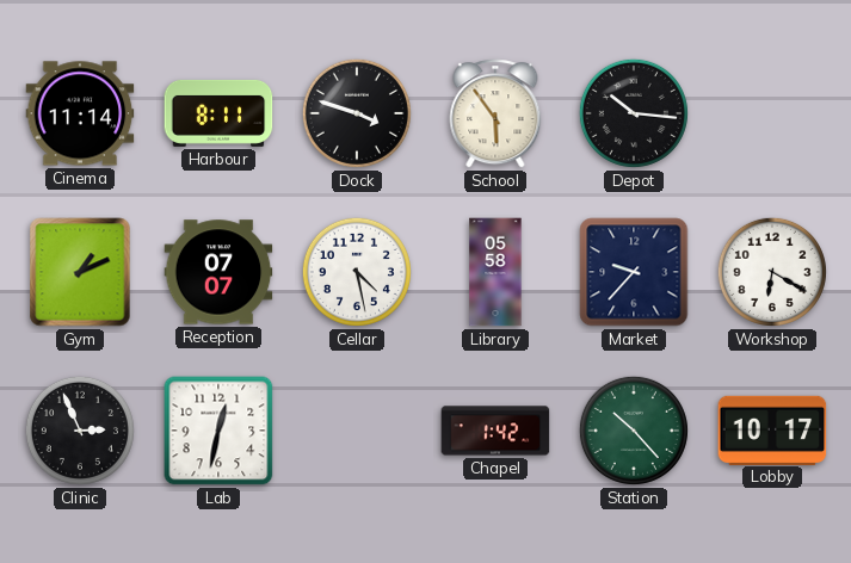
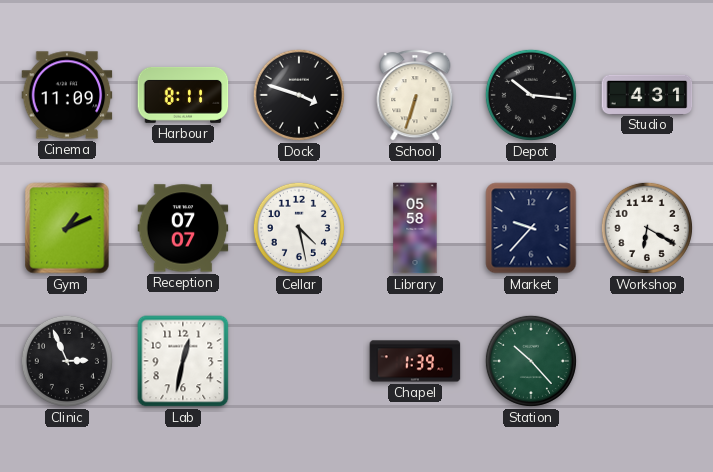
Cinema: 11:14 -> 11:09
School: 5:54 -> 6:33
Studio: none -> 4:31
Chapel: 1:42 -> 1:39
Lobby: 10:17 -> none
